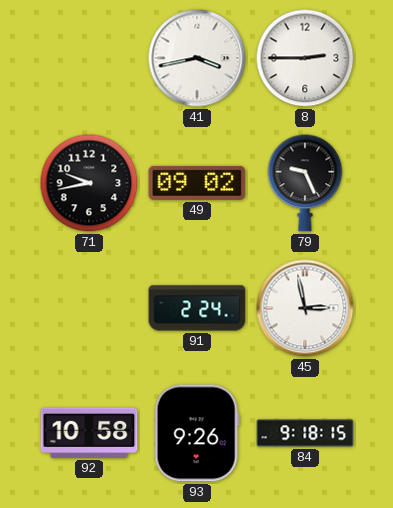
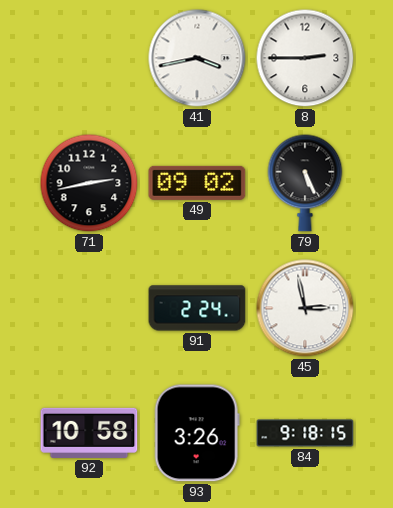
71: 9:43 -> 2:43
79: 9:26 -> 5:26
93: 9:26 -> 3:26
